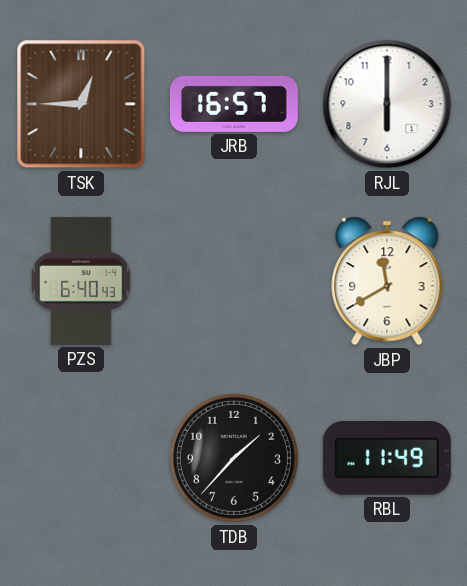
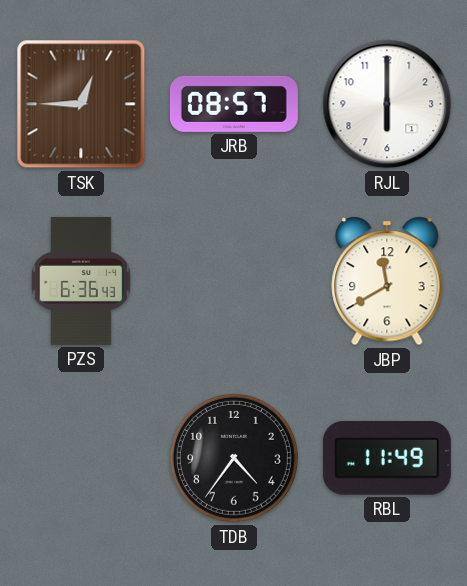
JRB: 16:57 -> 08:57
PZS: 6:40 -> 6:36
TDB: 1:37 -> 4:36
